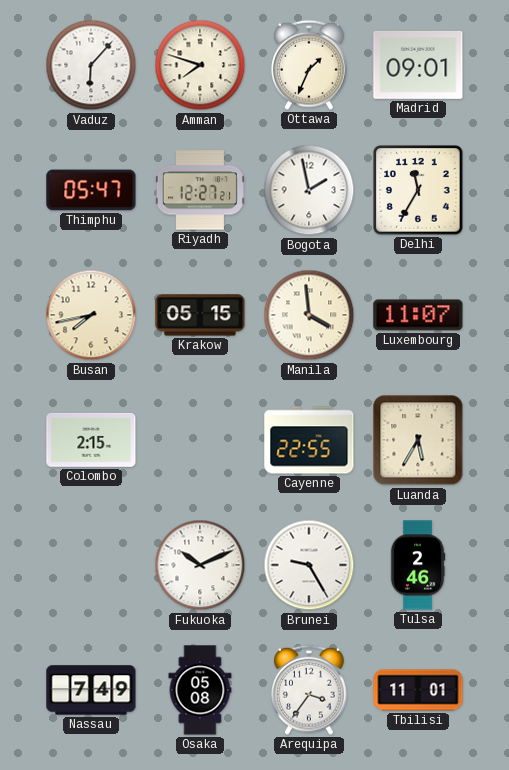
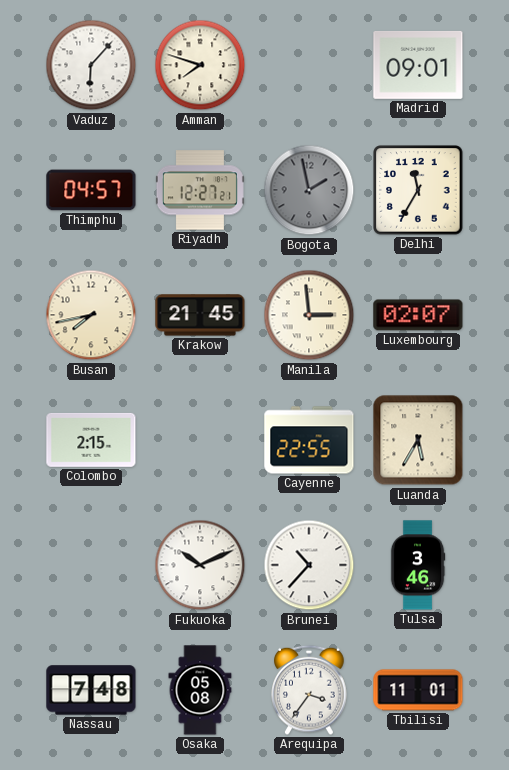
Ottawa: 1:34 -> none
Thimphu: 05:47 -> 04:57
Bogota dial: white -> grey
Krakow: 05:15 -> 21:45
Manila: 3:59 -> 2:59
Luxembourg: 11:07 -> 02:07
Brunei: 9:25 -> 10:37
Tulsa: 2:46 -> 3:46
Nassau: 7:49 -> 7:48
